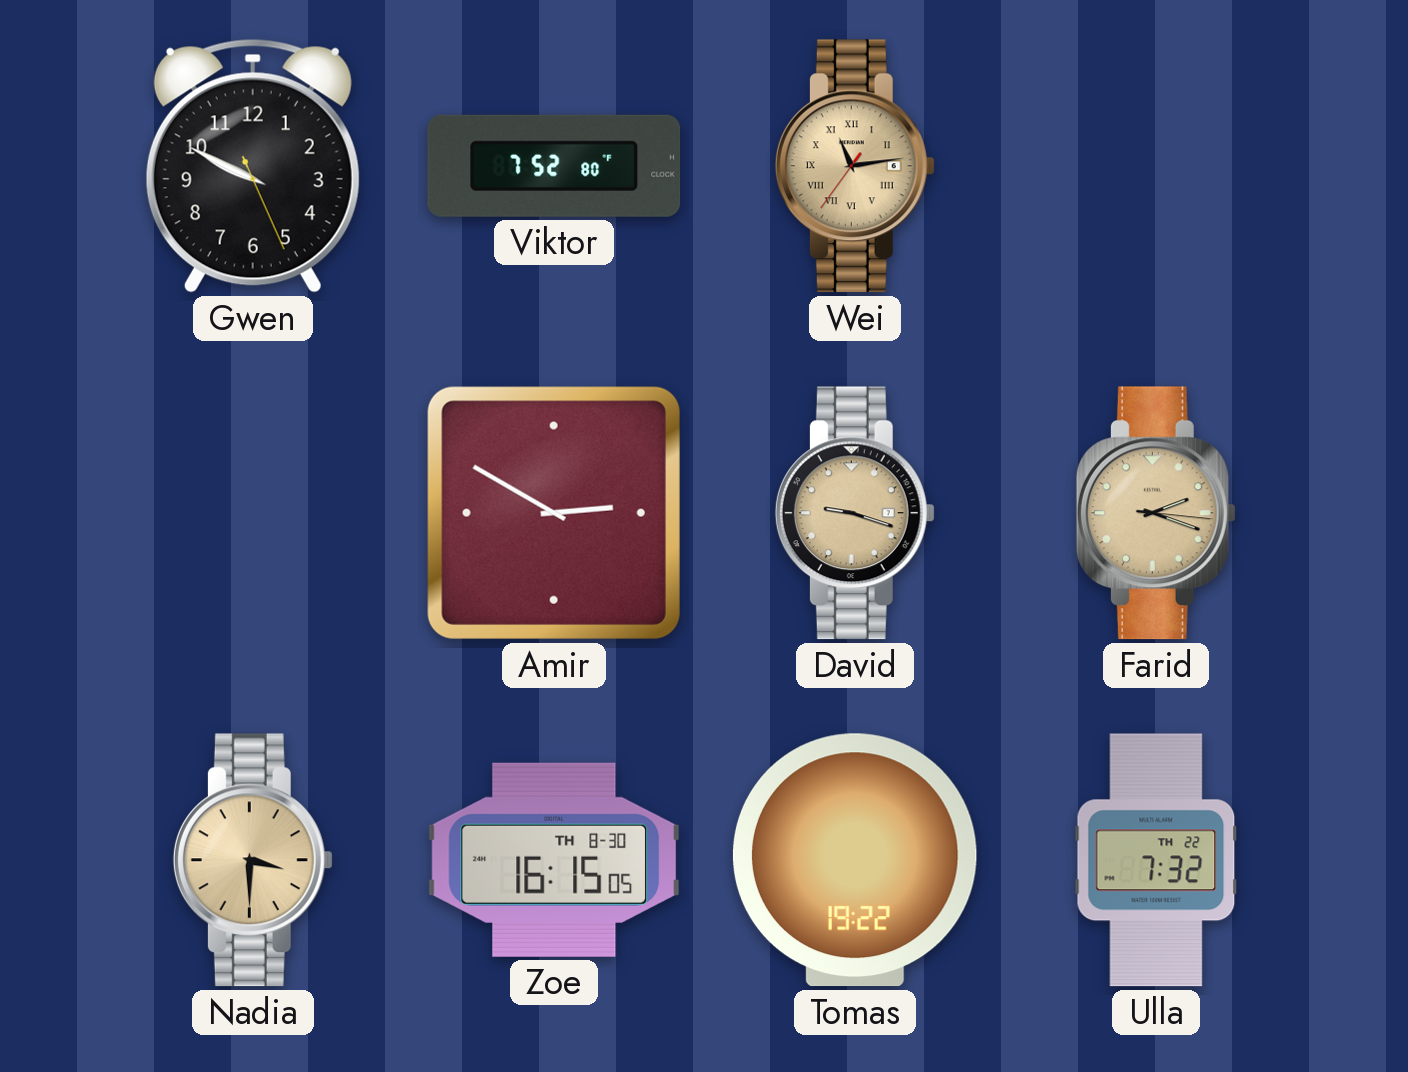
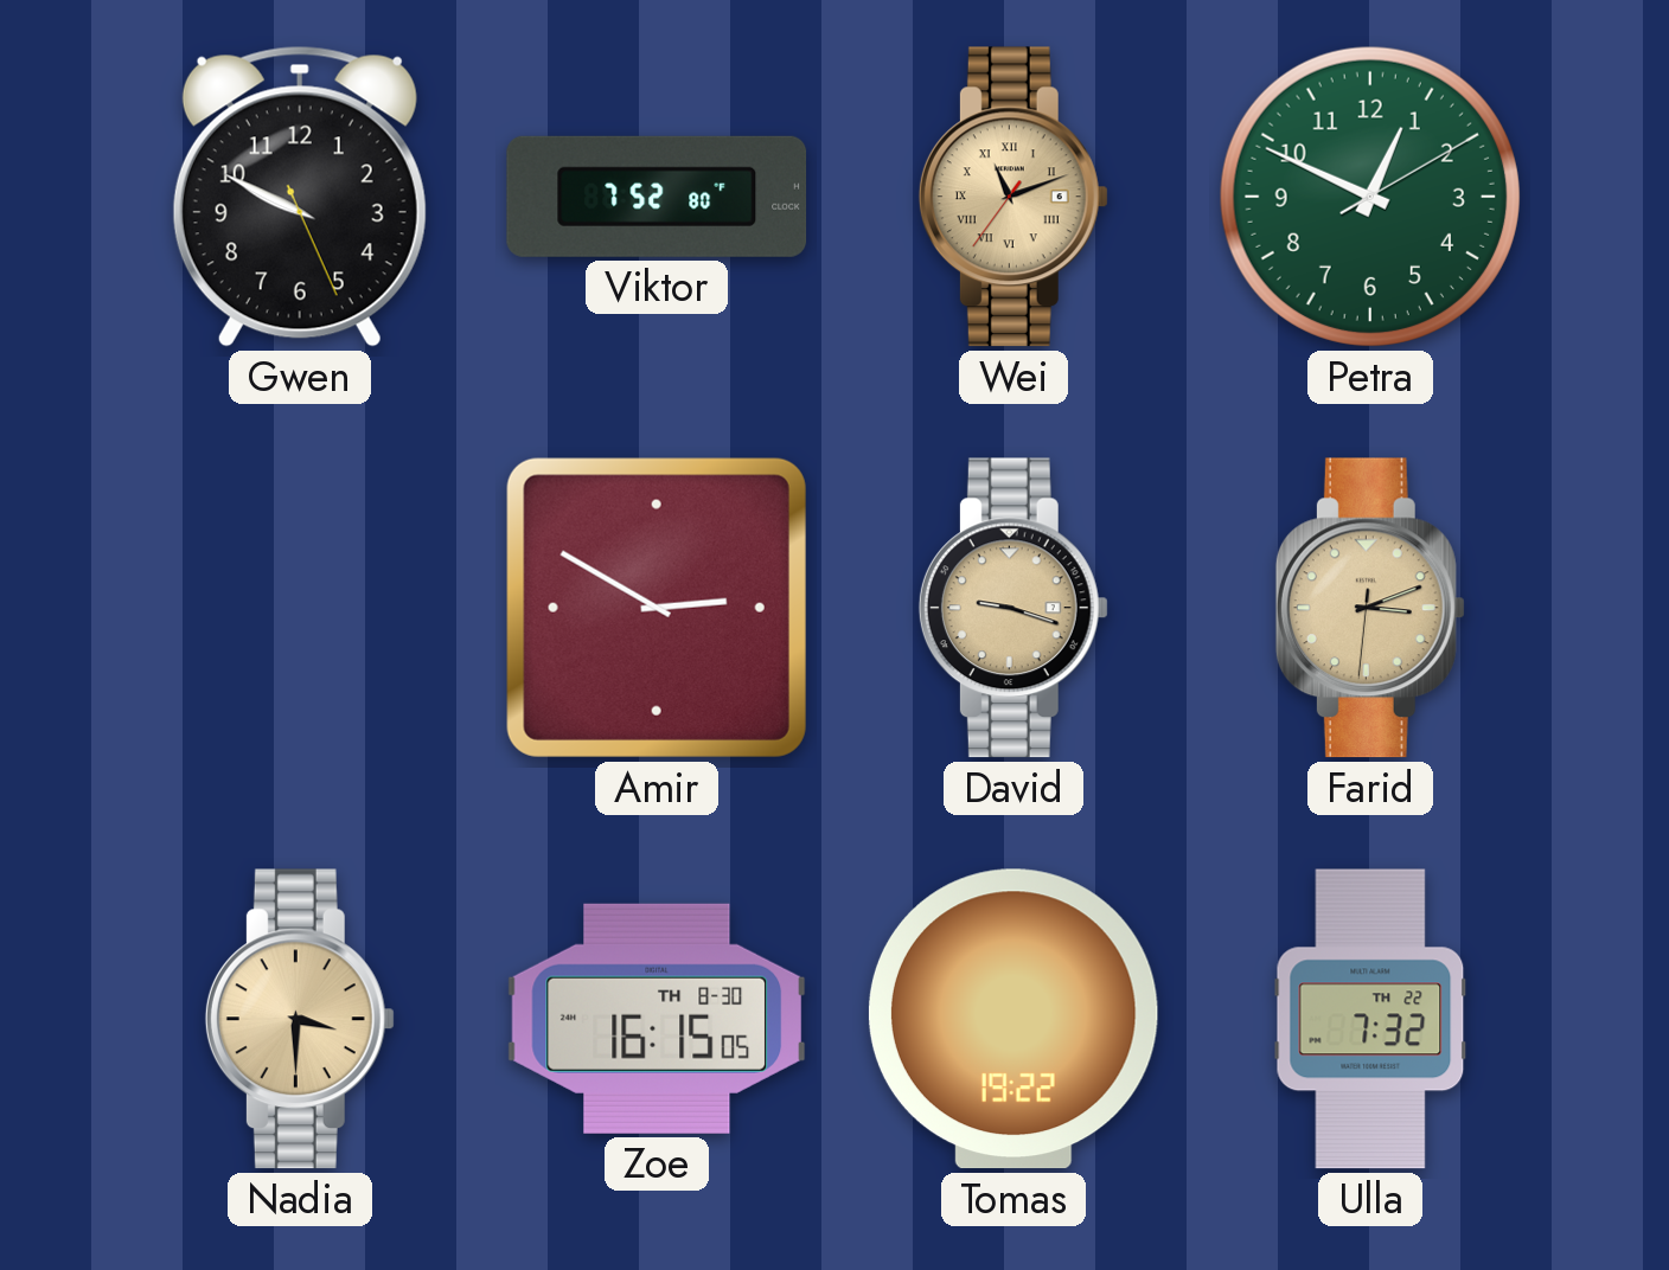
Wei: 11:13 -> 11:11
Petra: none -> 12:49
Farid: 2:18 -> 3:11
